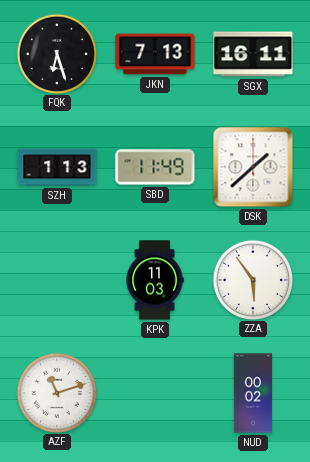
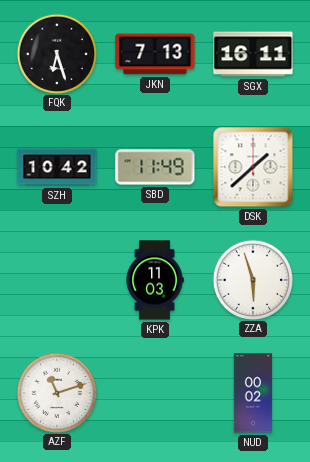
SZH: 1:13 -> 10:42
ZZA: 5:54 -> 5:57
